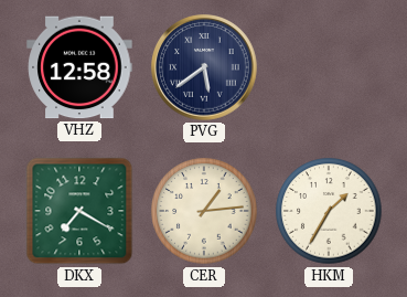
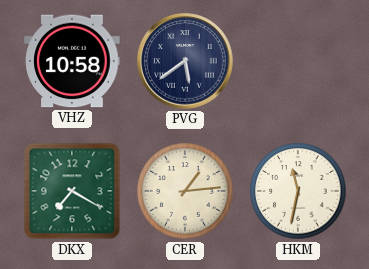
VHZ: 12:58 -> 10:58
HKM: 1:35 -> 11:32
